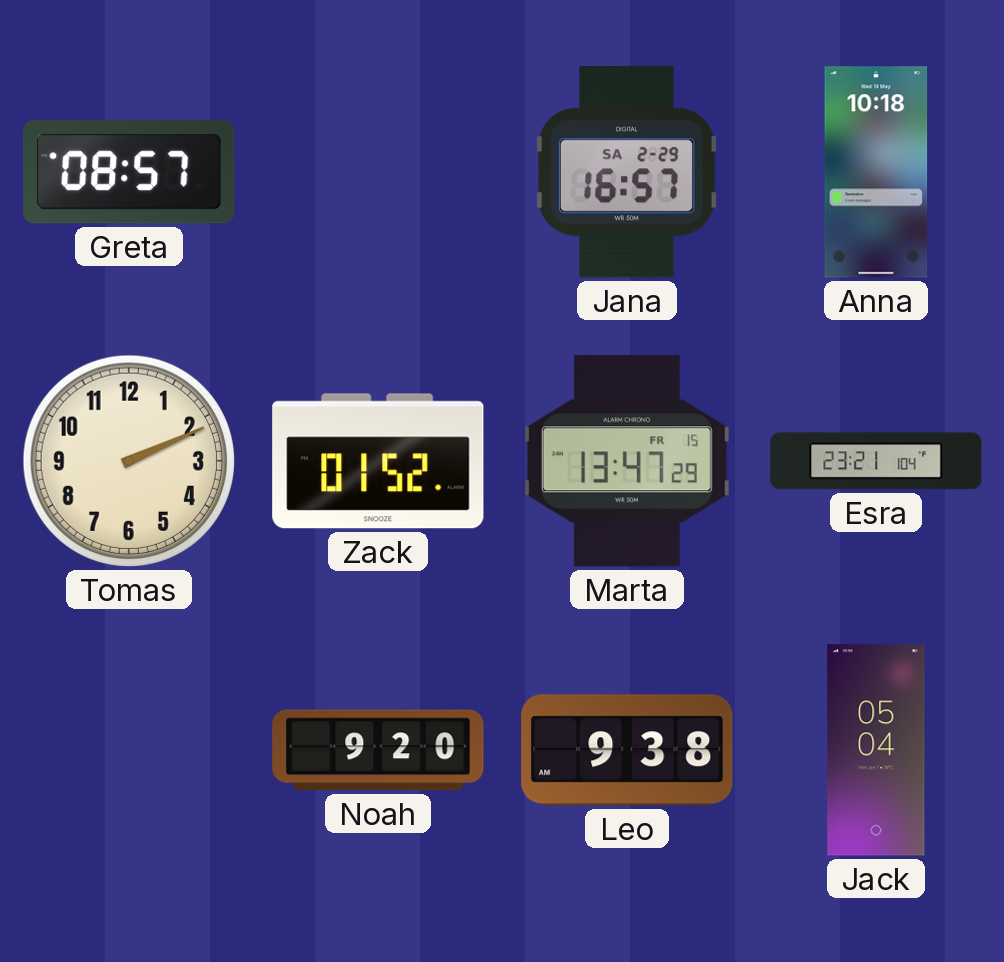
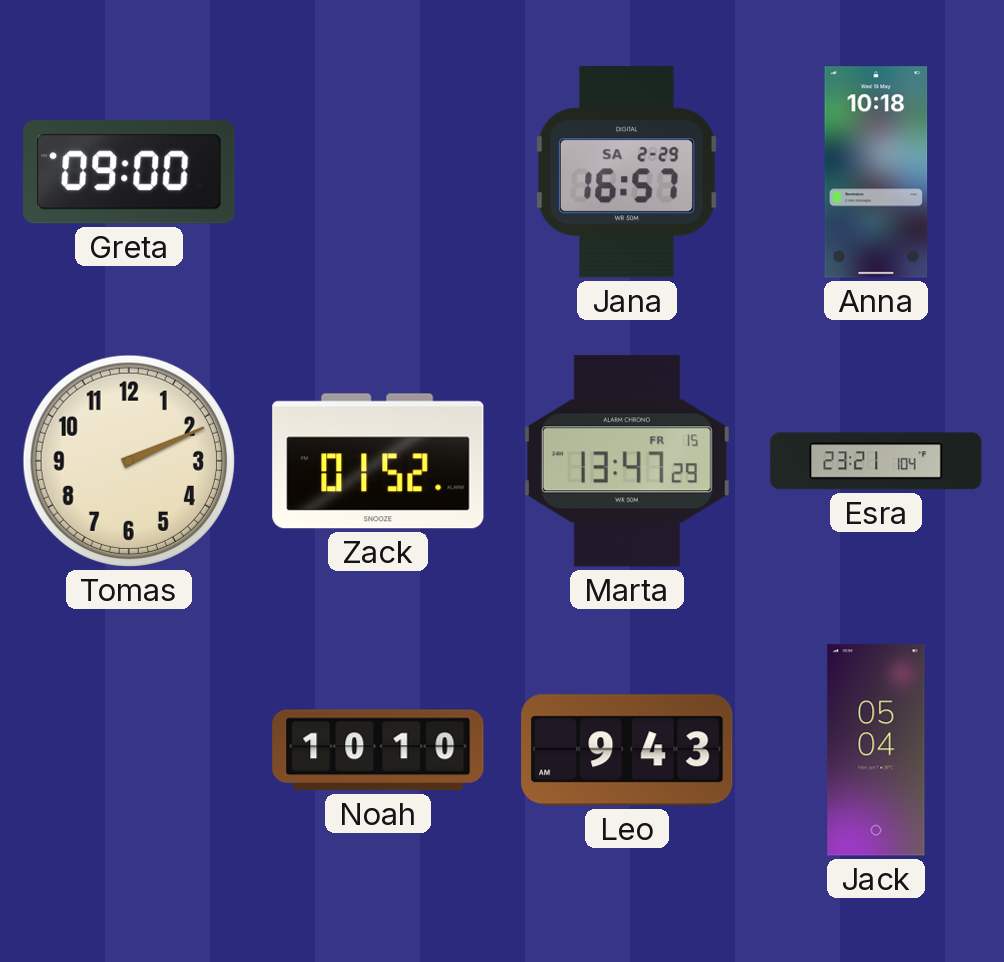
Greta: 08:57 -> 09:00
Noah: 9:20 -> 10:10
Leo: 9:38 -> 9:43
